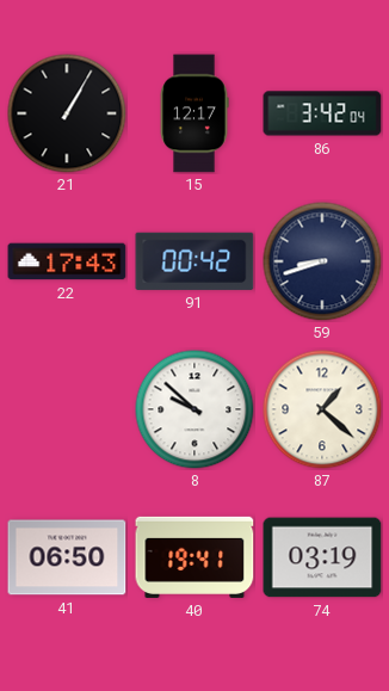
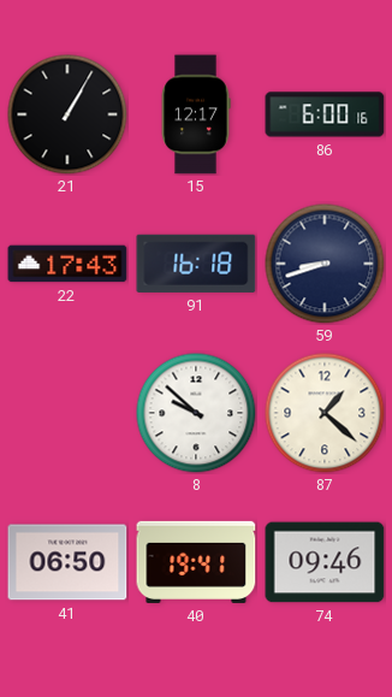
86: 3:42 -> 6:00
91: 00:42 -> 16:18
74: 03:19 -> 09:46
